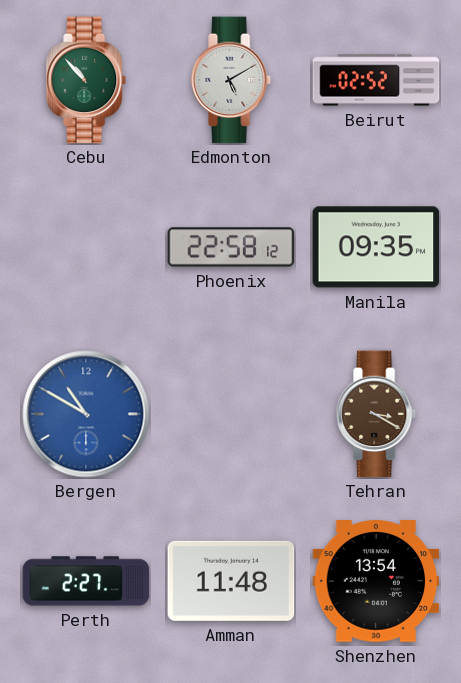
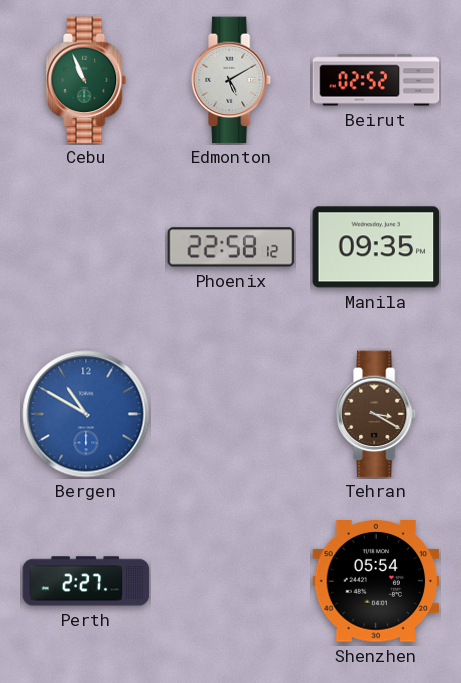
Cebu: 10:53 -> 10:56
Amman: 11:48 -> none
Shenzhen: 13:54 -> 05:54
